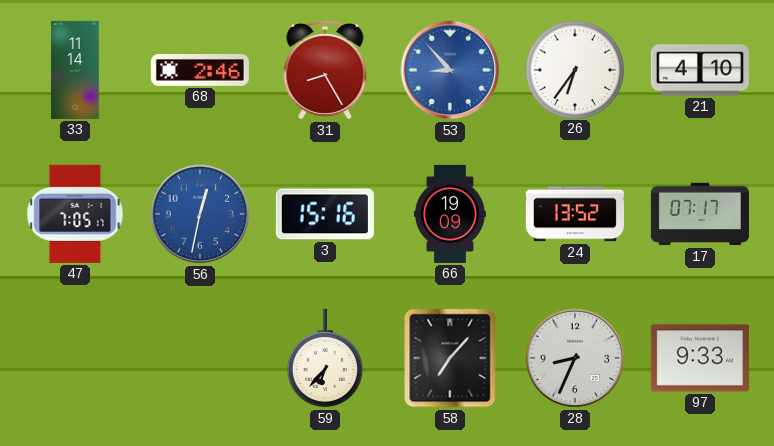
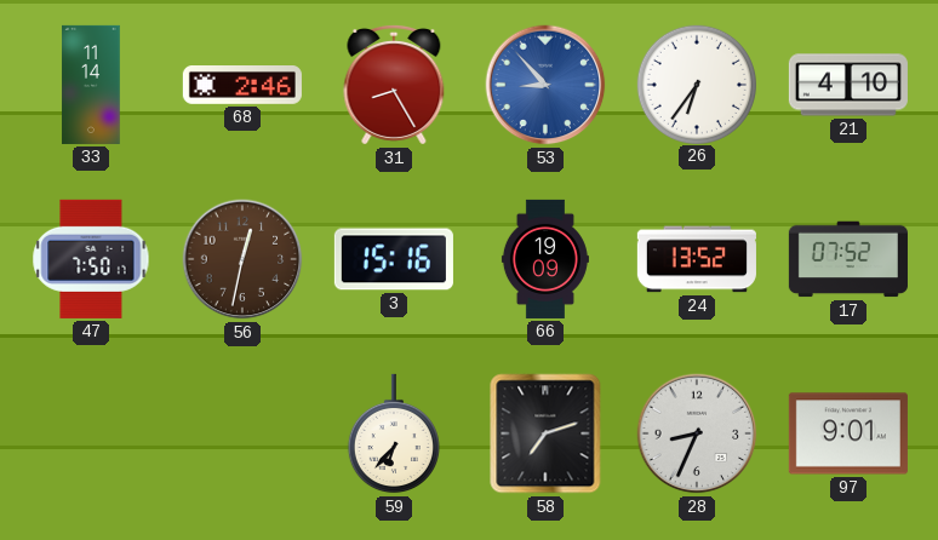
47: 7:05 -> 7:50
56 dial: blue -> brown
17: 07:17 -> 07:52
58: 7:07 -> 7:12
97: 9:33 -> 9:01
